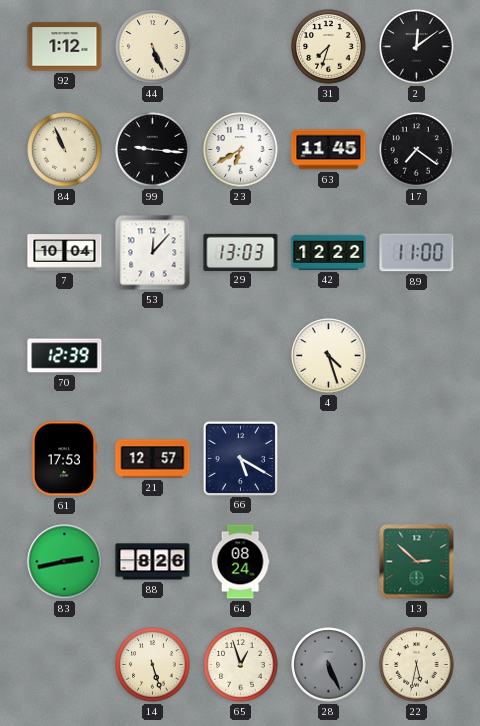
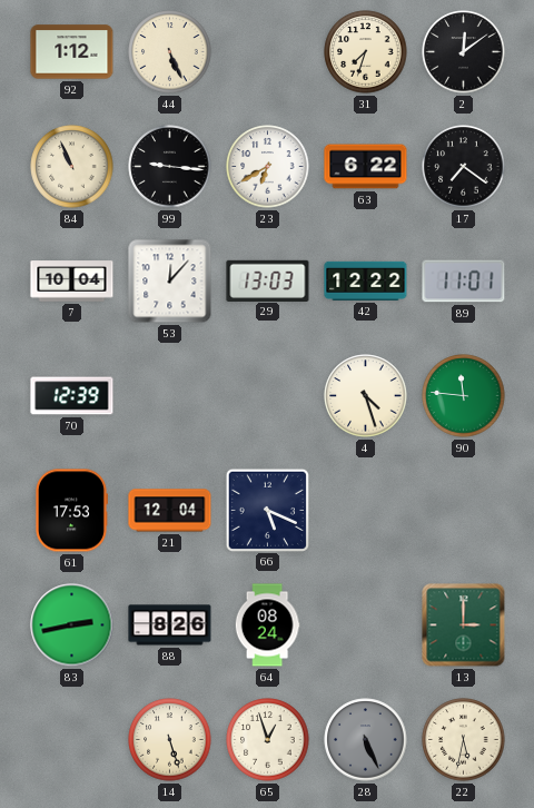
63: 11:45 -> 6:22
89: 11:00 -> 11:01
90: none -> 11:46
21: 12:57 -> 12:04
66: 5:20 -> 5:19
13: 2:52 -> 3:00
